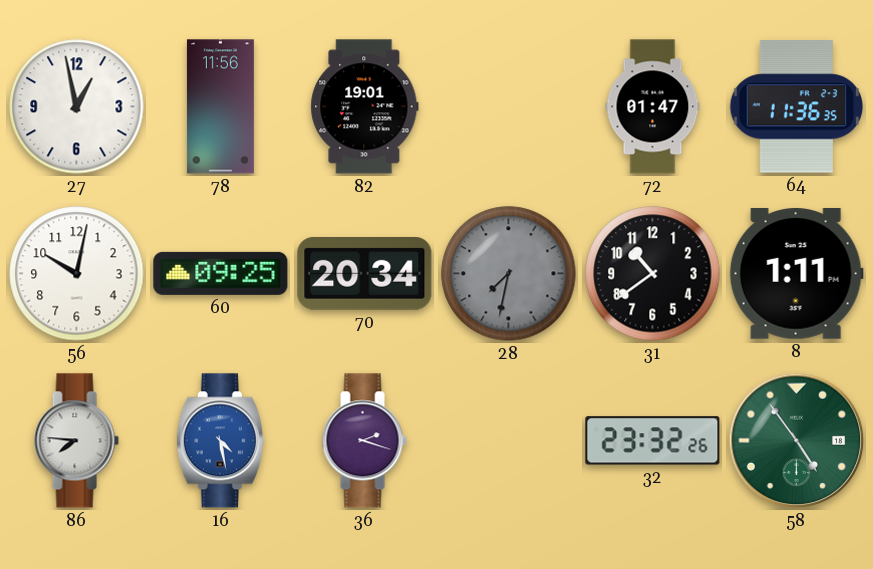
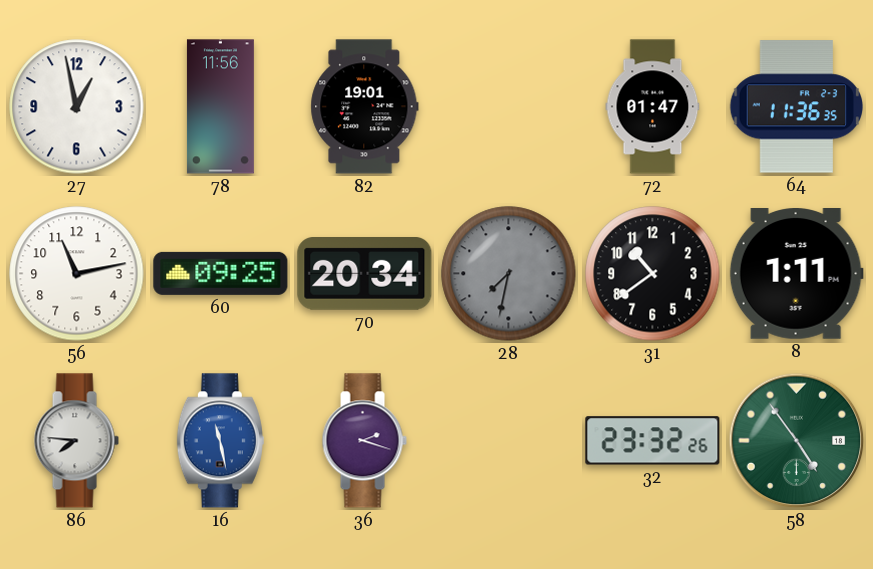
56: 10:02 -> 11:13
16: 4:28 -> 11:28
